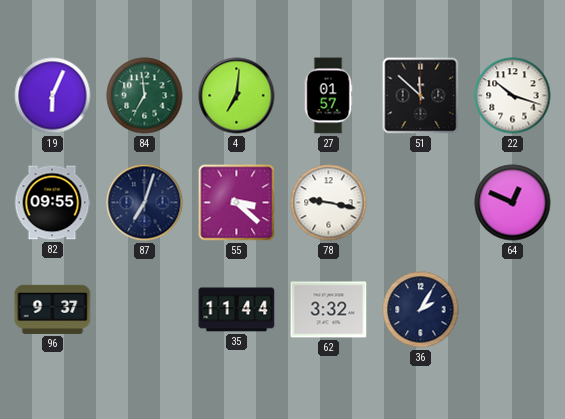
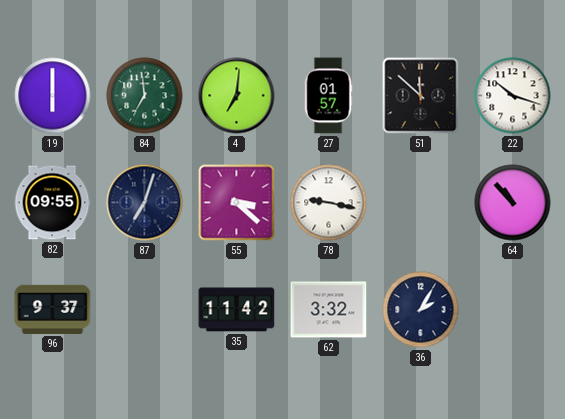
19: 6:04 -> 6:00
64: 12:49 -> 10:53
35: 11:44 -> 11:42
